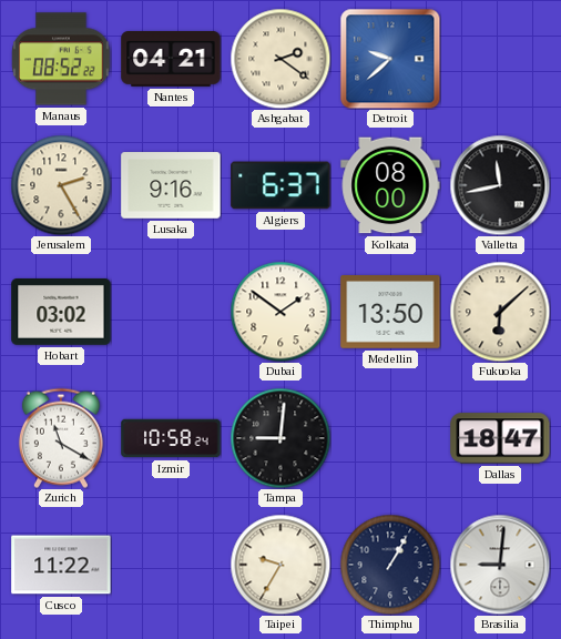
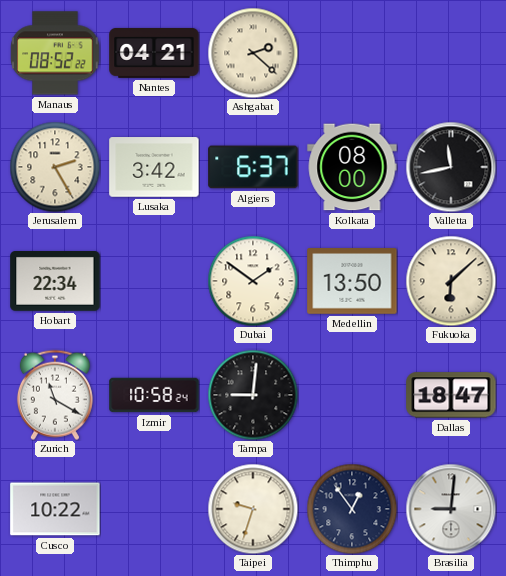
Ashgabat: 2:21 -> 2:22
Detroit: 9:38 -> none
Lusaka: 9:16 -> 3:42
Hobart: 03:02 -> 22:34
Cusco: 11:22 -> 10:22
Taipei: 9:35 -> 9:33
Thimphu: 1:05 -> 12:54
